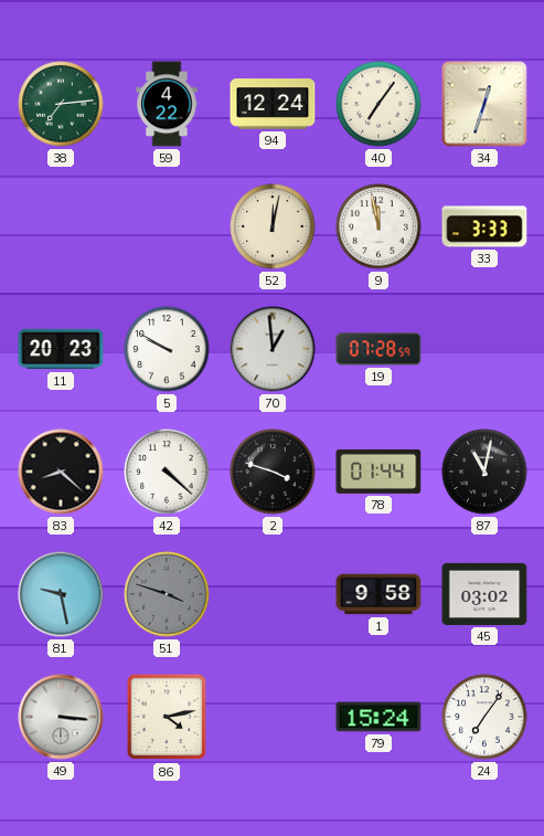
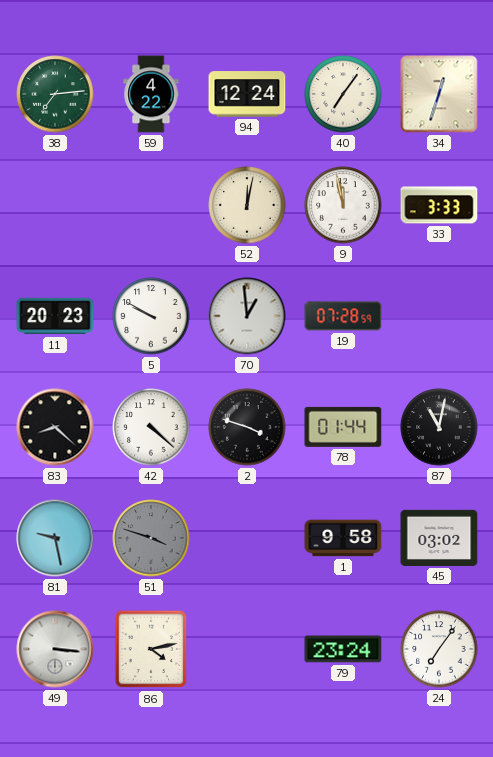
79: 15:24 -> 23:24
